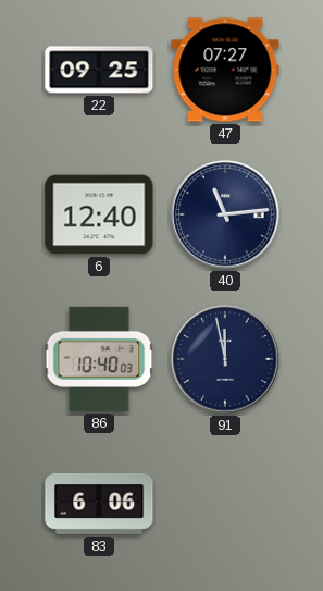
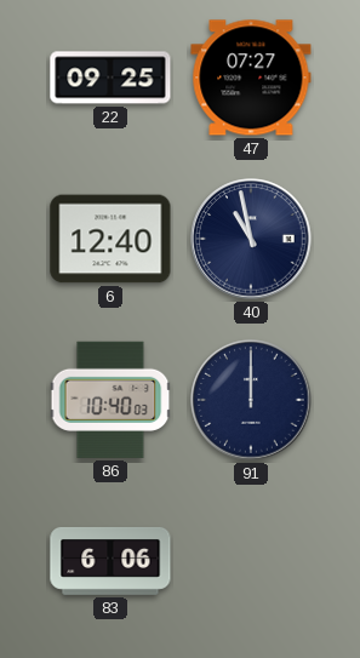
40: 11:14 -> 10:58
91: 11:58 -> 12:00
